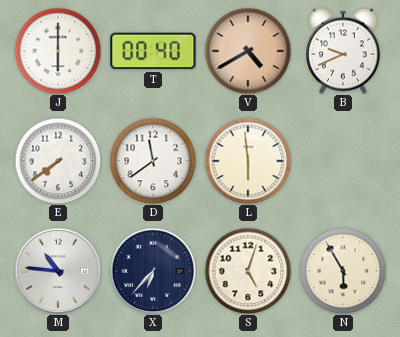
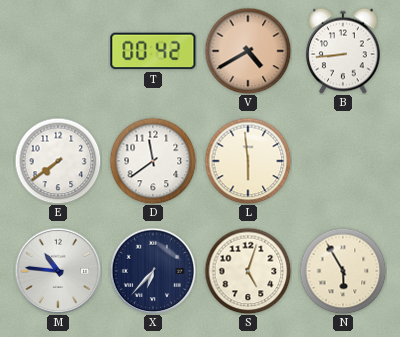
J: 6:00 -> none
T: 00:40 -> 00:42
B: 9:41 -> 8:44
